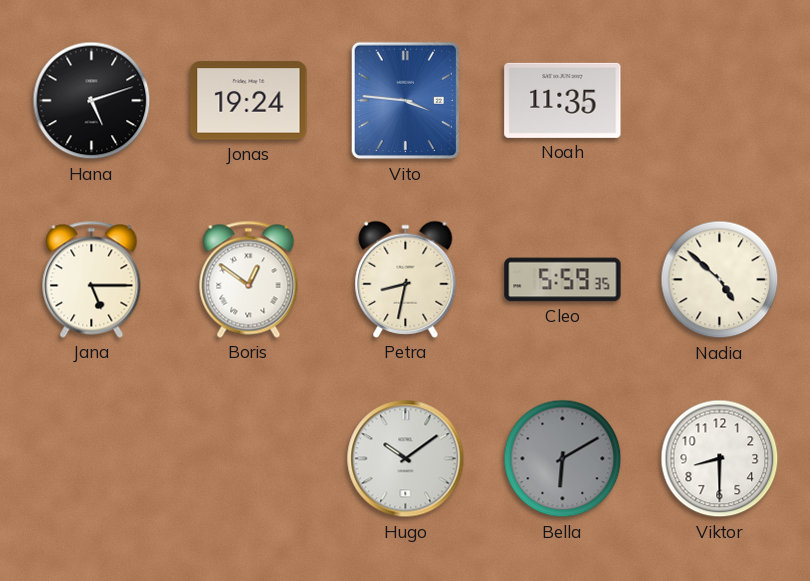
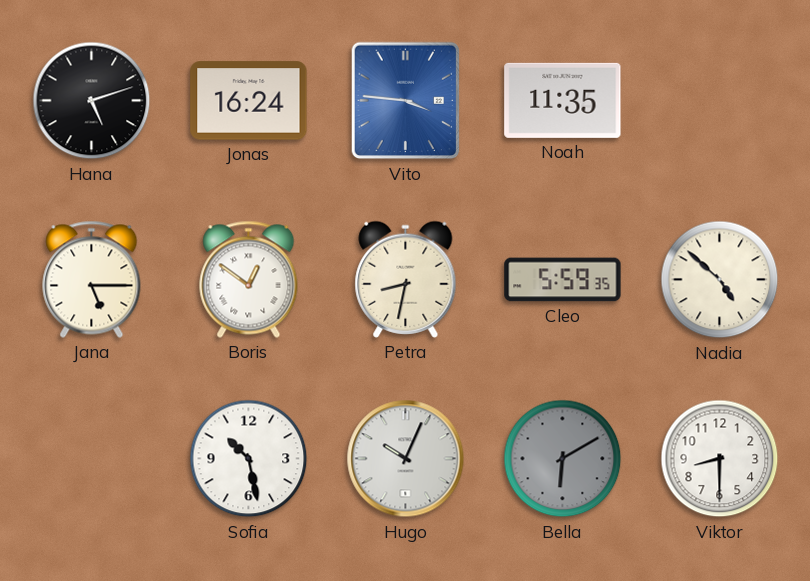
Jonas: 19:24 -> 16:24
Sofia: none -> 10:28
Hugo: 10:09 -> 10:04
